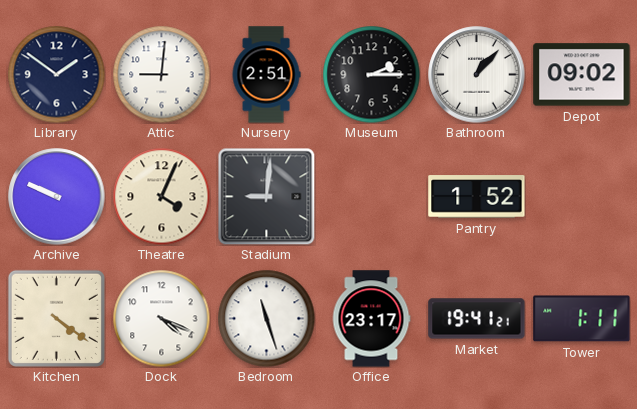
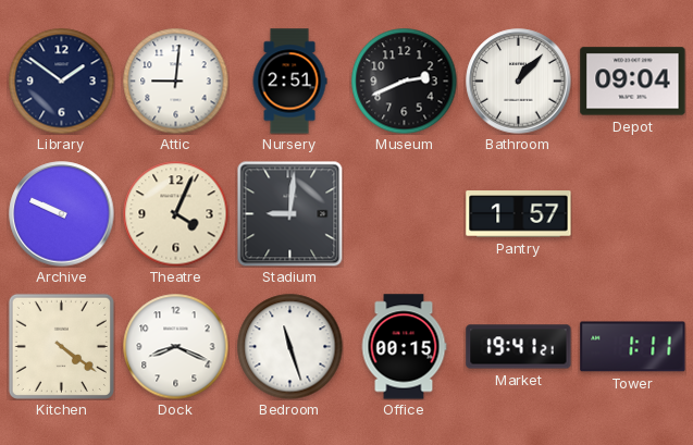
Museum: 2:15 -> 2:41
Depot: 09:02 -> 09:04
Pantry: 1:52 -> 1:57
Dock: 4:19 -> 8:19
Office: 23:17 -> 00:15
